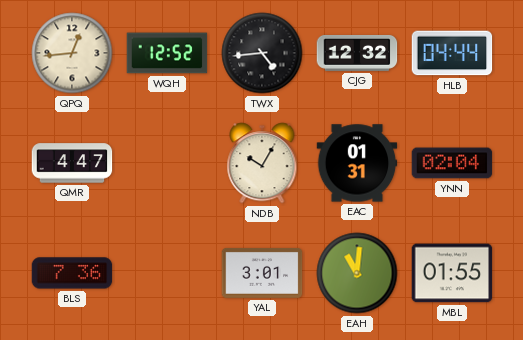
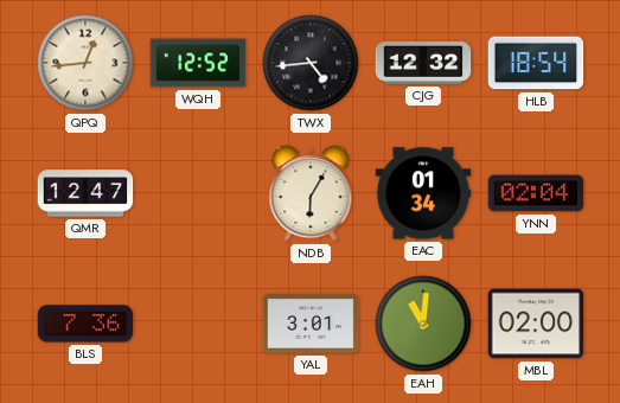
HLB: 04:44 -> 18:54
QMR: 4:47 -> 12:47
NDB: 10:05 -> 6:05
EAC: 01:31 -> 01:34
MBL: 01:55 -> 02:00
